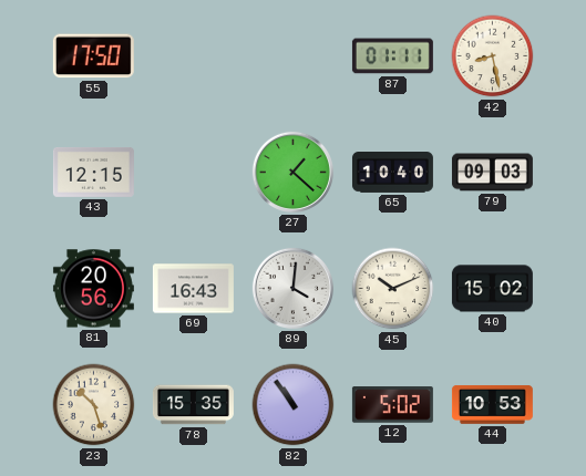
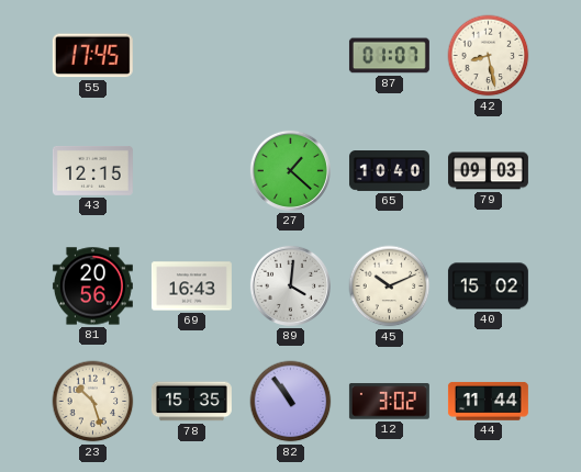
55: 17:50 -> 17:45
87: 01:11 -> 01:07
12: 5:02 -> 3:02
44: 10:53 -> 11:44
